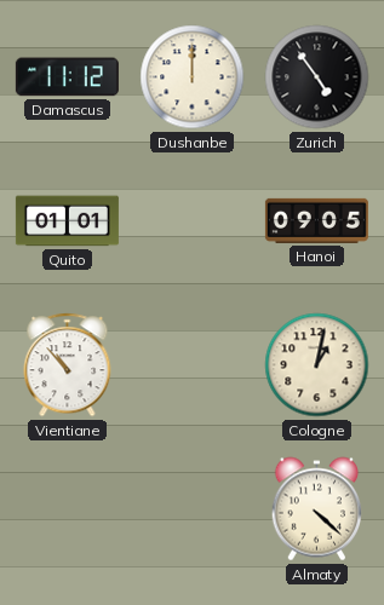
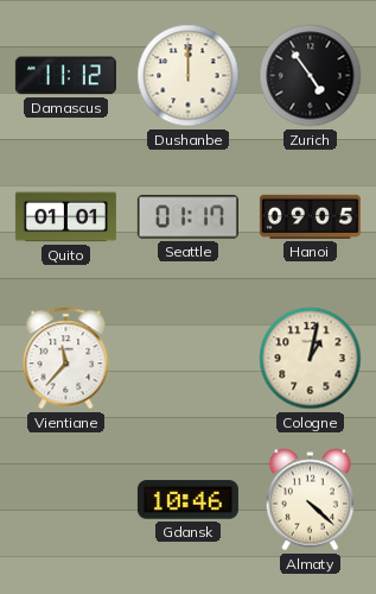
Seattle: none -> 01:17
Vientiane: 10:53 -> 11:37
Gdansk: none -> 10:46
